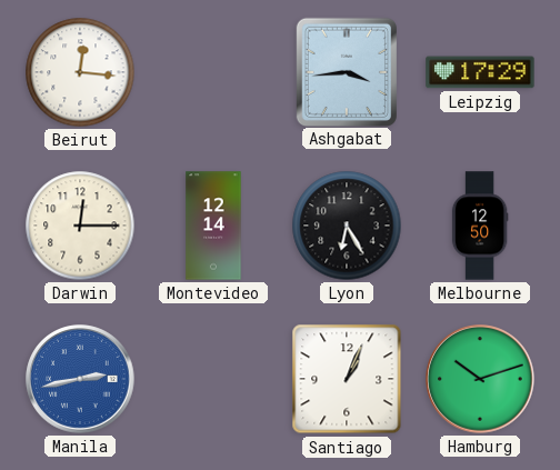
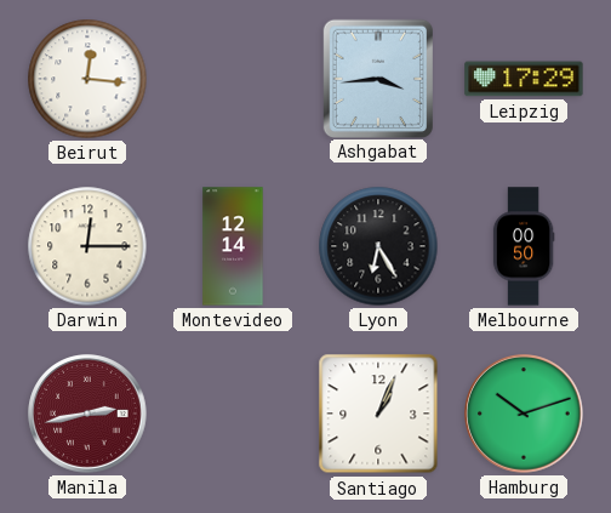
Melbourne: 12:50 -> 00:50
Manila dial: blue -> burgundy
